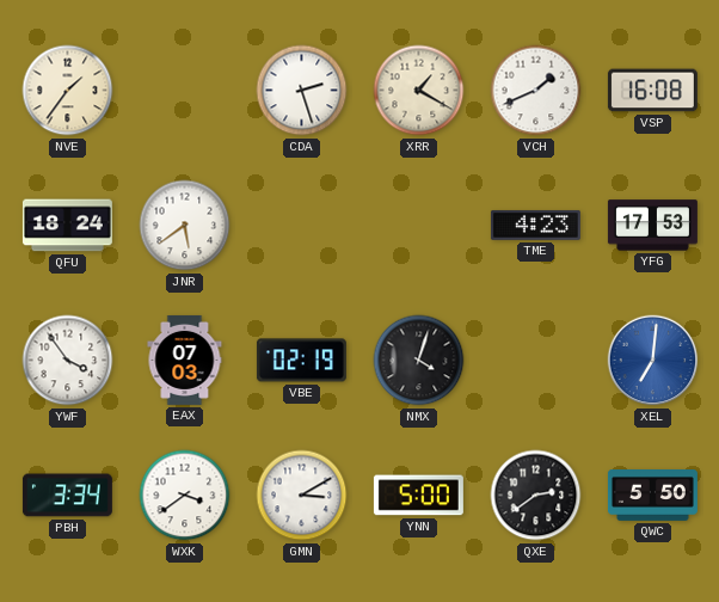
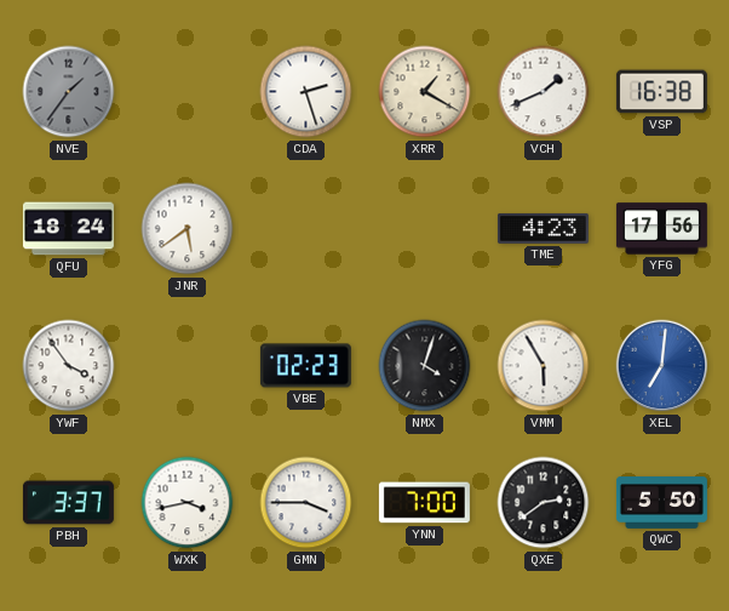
NVE dial: cream -> grey
VSP: 16:08 -> 16:38
YFG: 17:53 -> 17:56
EAX: 07:03 -> none
VBE: 02:19 -> 02:23
VMM: none -> 5:55
PBH: 3:34 -> 3:37
WXK: 3:39 -> 3:43
GMN: 3:10 -> 3:45
YNN: 5:00 -> 7:00
